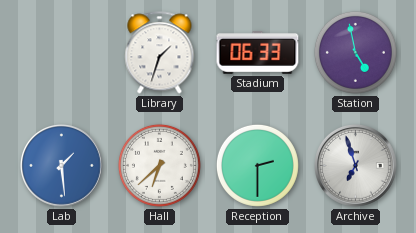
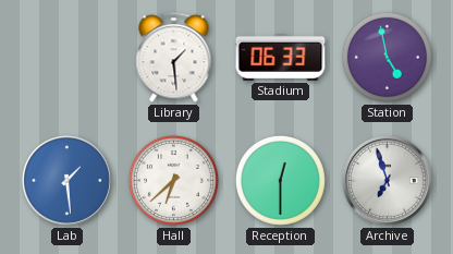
Library: 1:33 -> 1:29
Reception: 2:30 -> 12:30
